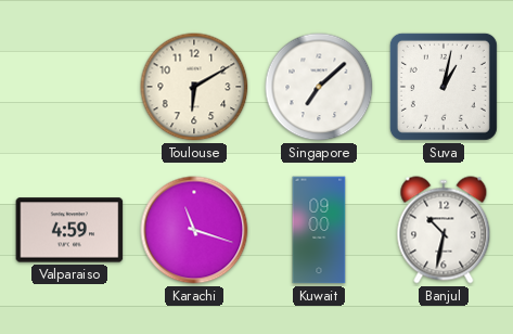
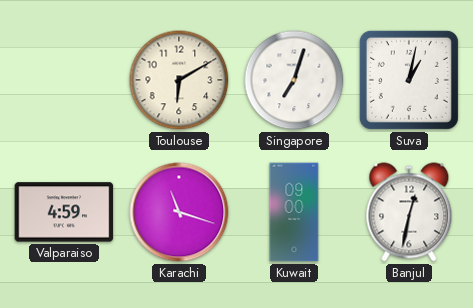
Singapore: 7:08 -> 7:03
Banjul: 10:32 -> 12:32
